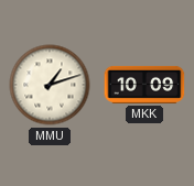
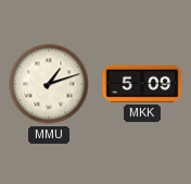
MKK: 10:09 -> 5:09
